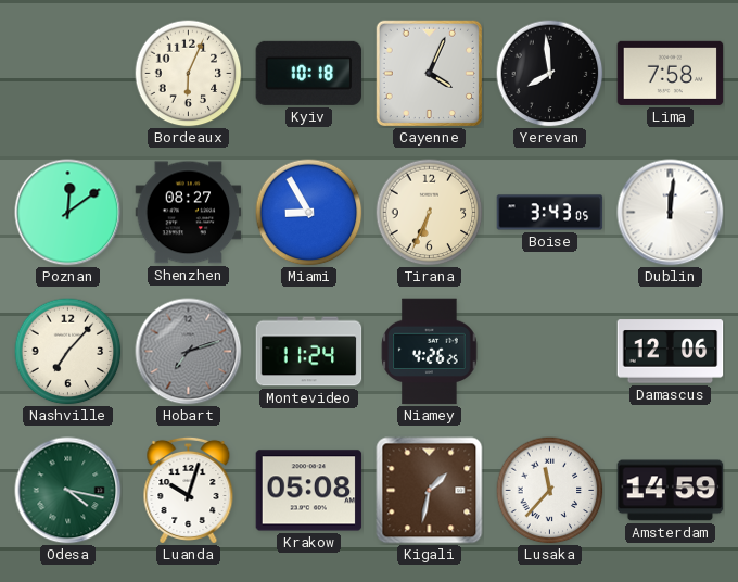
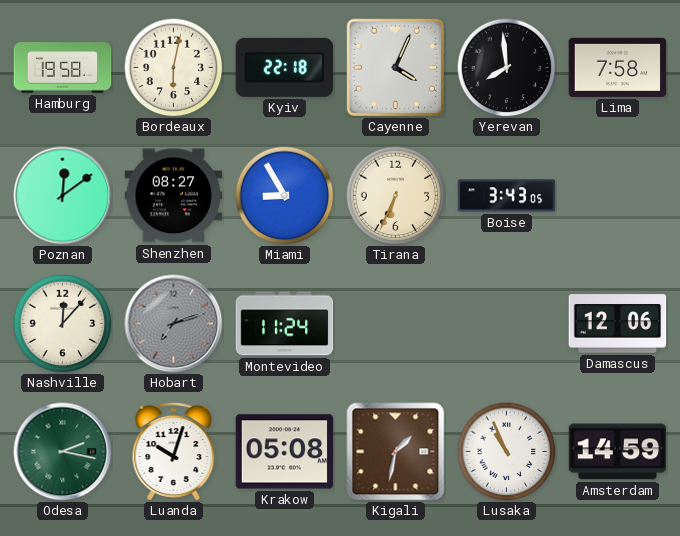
Hamburg: none -> 19:58
Bordeaux: 6:04 -> 6:02
Kyiv: 10:18 -> 22:18
Dublin: 12:01 -> none
Nashville: 7:07 -> 12:07
Niamey: 4:26 -> none
Odesa: 4:17 -> 2:17
Lusaka: 11:37 -> 10:56
